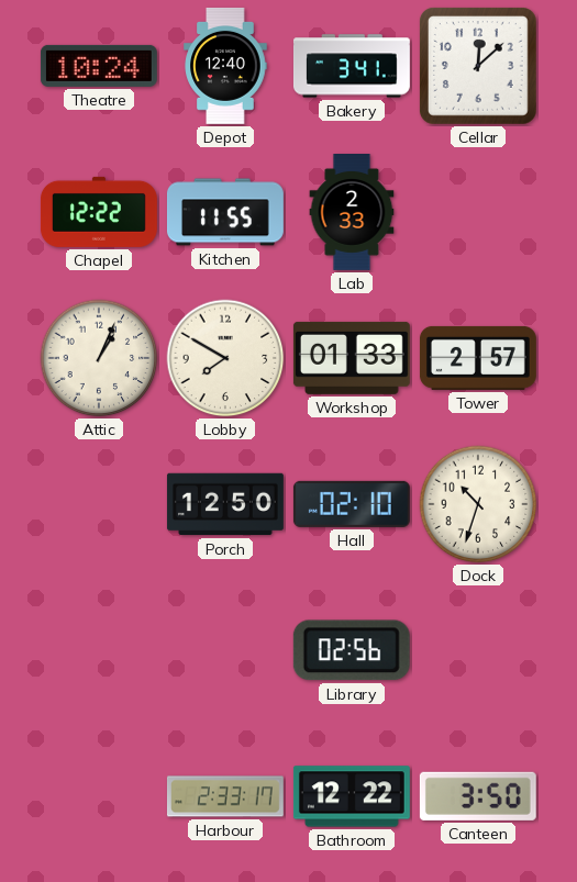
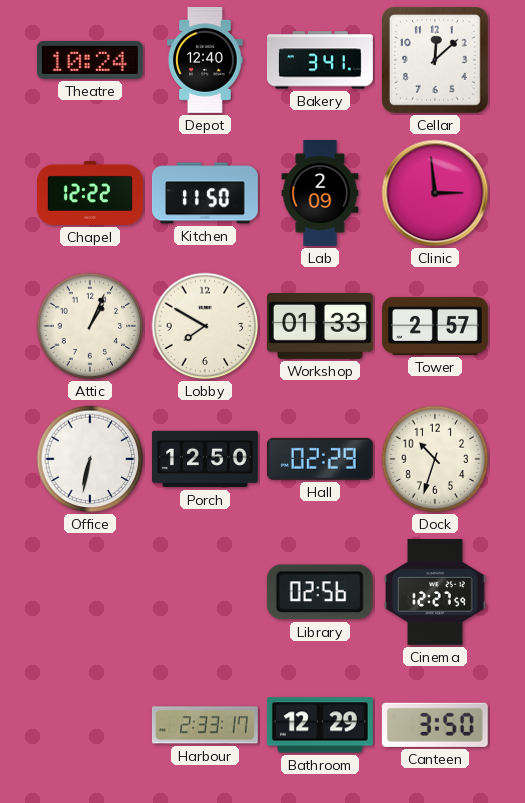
Kitchen: 11:55 -> 11:50
Lab: 2:33 -> 2:09
Clinic: none -> 2:59
Office: none -> 6:32
Hall: 02:10 -> 02:29
Cinema: none -> 12:27
Bathroom: 12:22 -> 12:29
